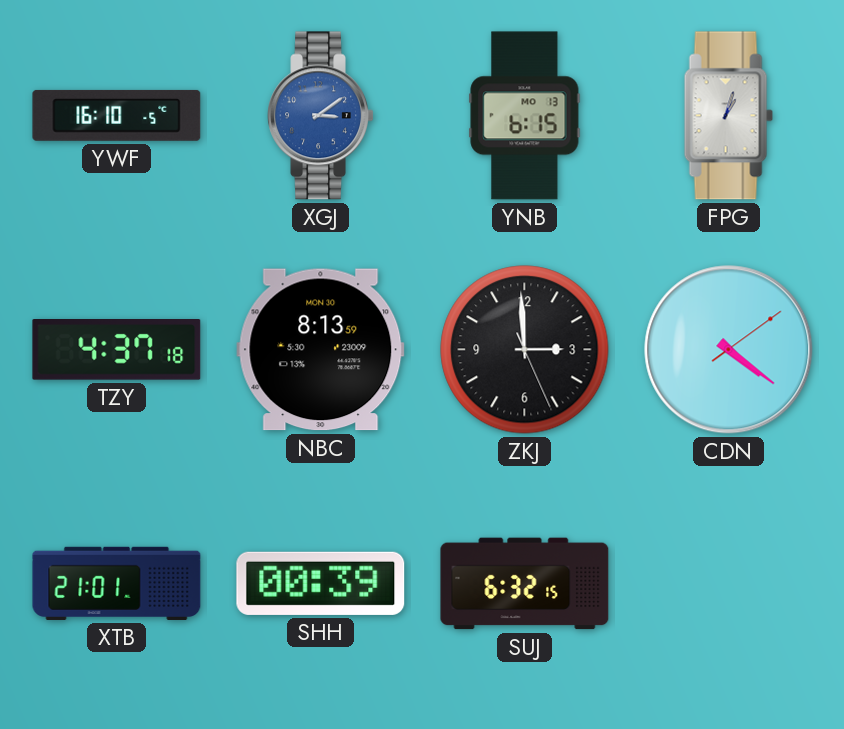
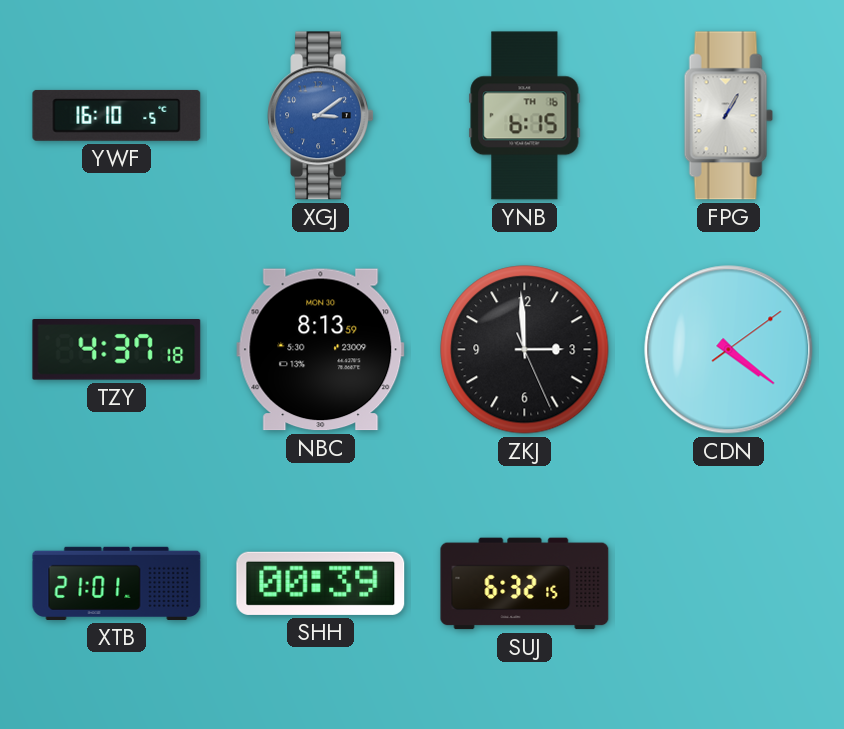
YNB date: MO 13 -> TH 16
FPG: 1:03 -> 1:05
